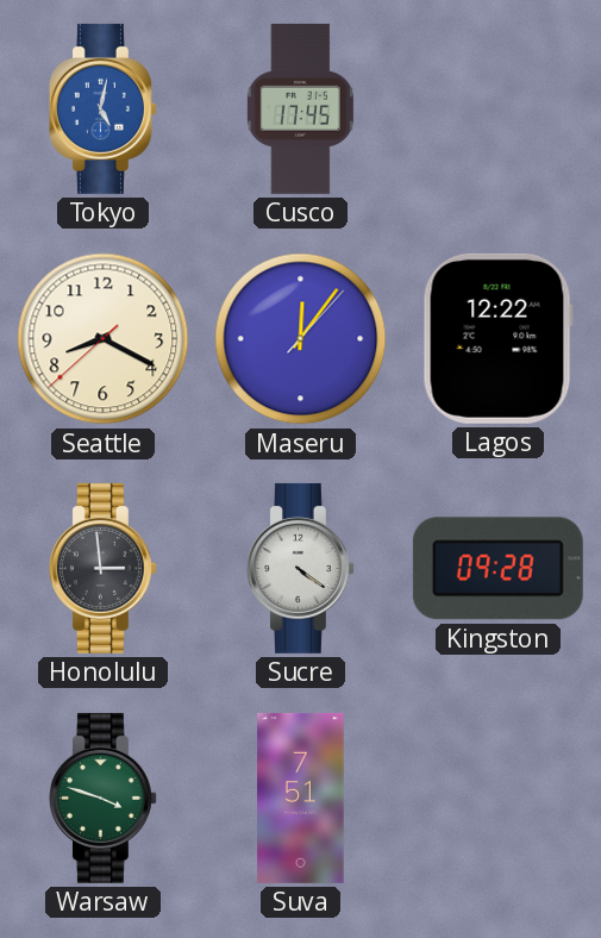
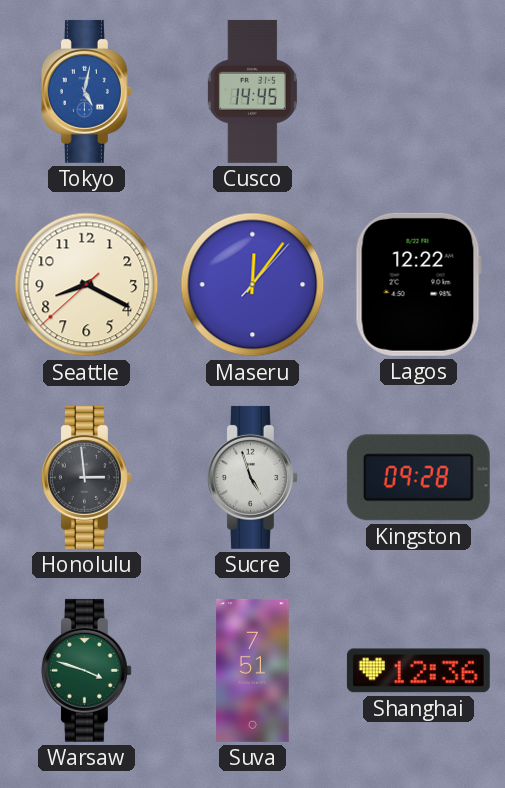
Cusco: 17:45 -> 14:45
Sucre: 4:21 -> 4:57
Shanghai: none -> 12:36
